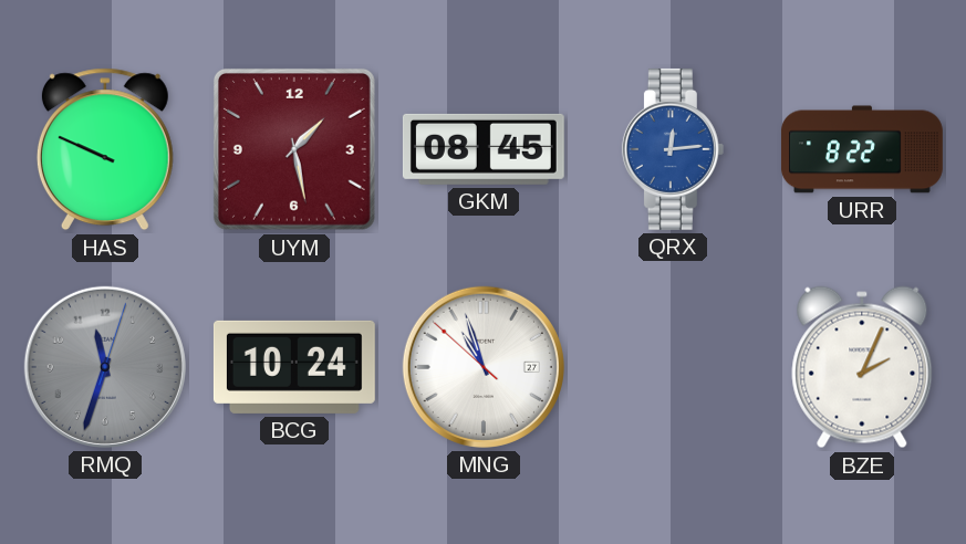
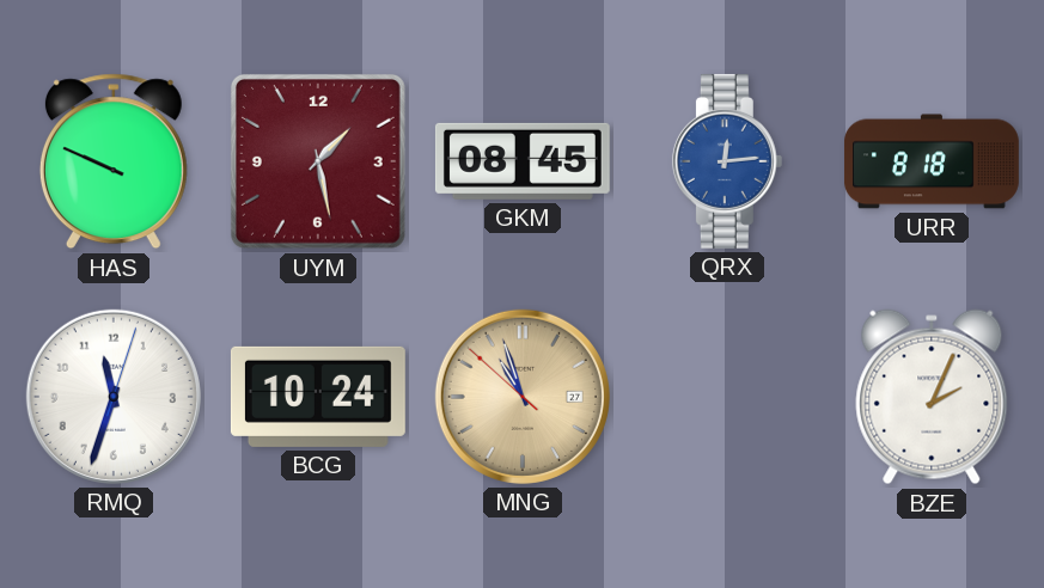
URR: 8:22 -> 8:18
RMQ dial: grey -> white
MNG dial: white -> champagne
